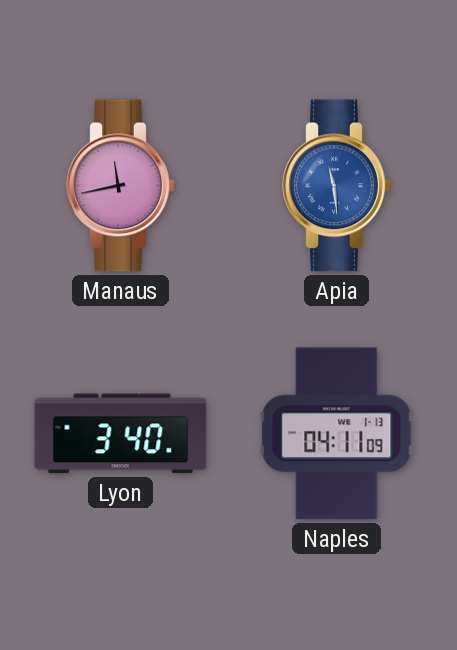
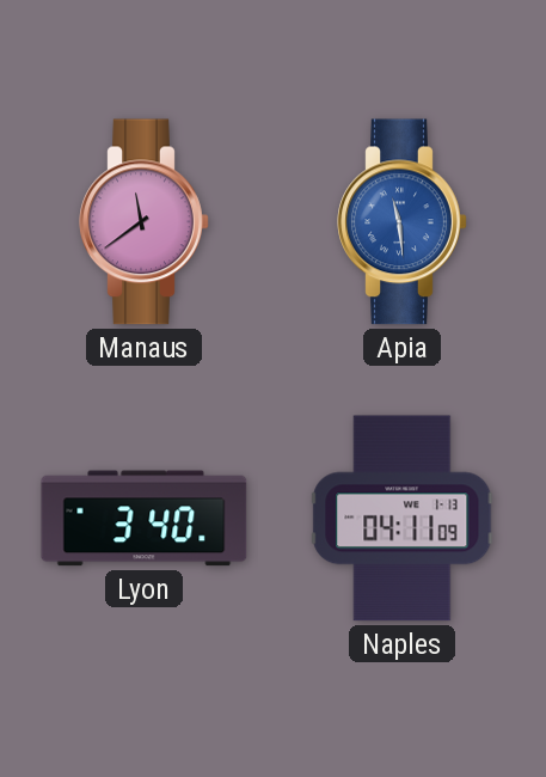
Manaus: 11:43 -> 11:39
